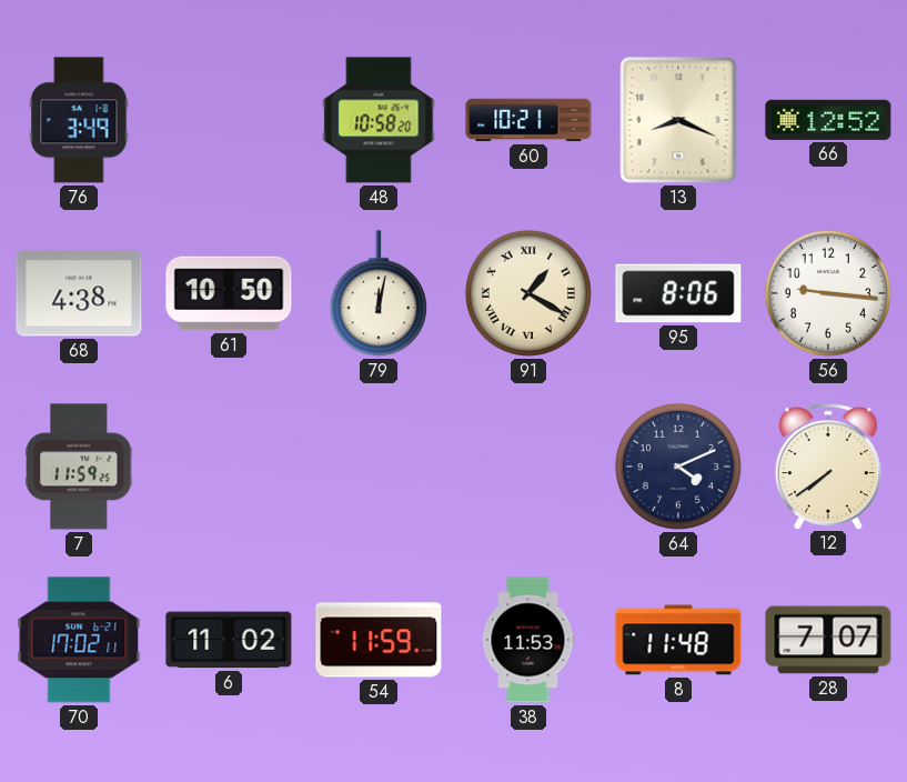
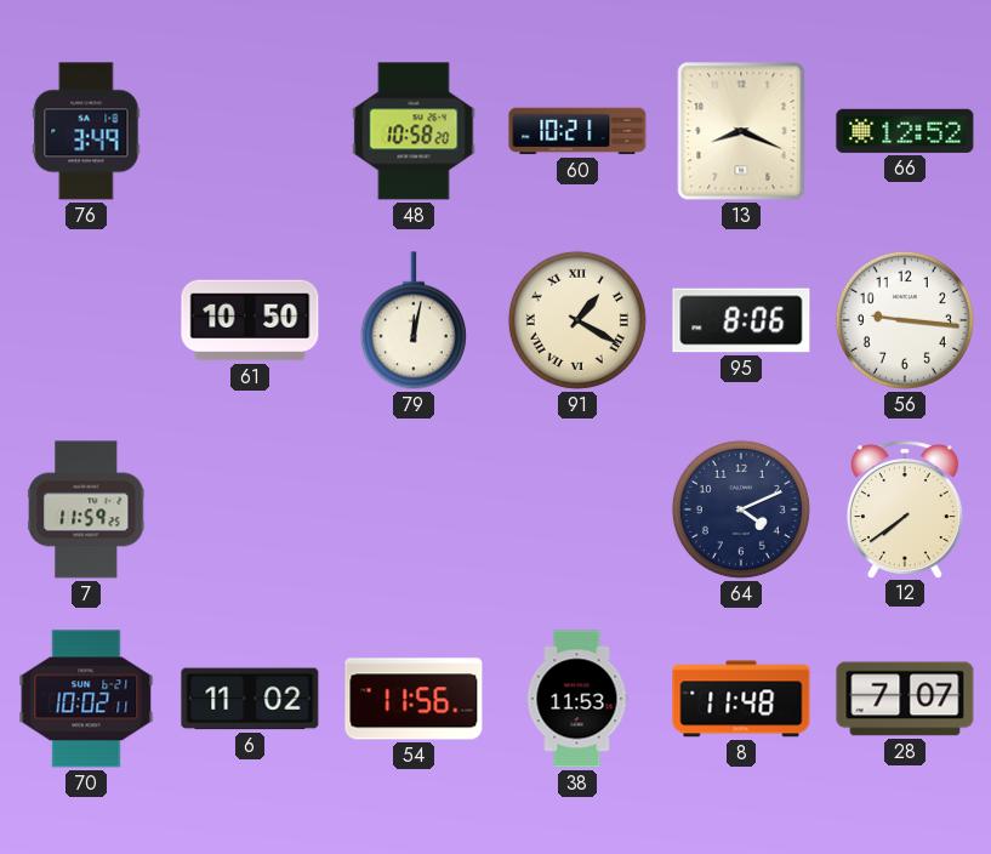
68: 4:38 -> none
70: 17:02 -> 10:02
54: 11:59 -> 11:56
